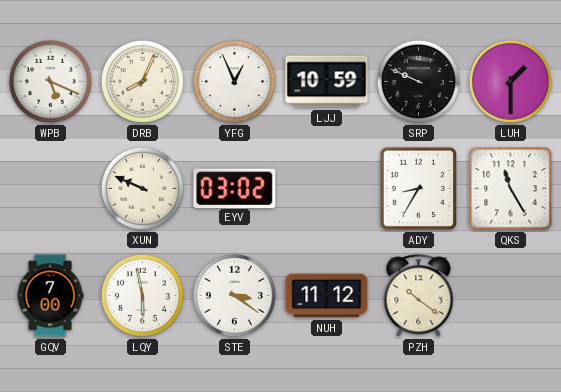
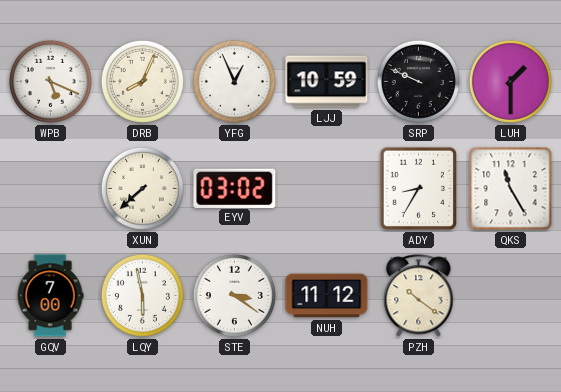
XUN: 9:49 -> 7:38
